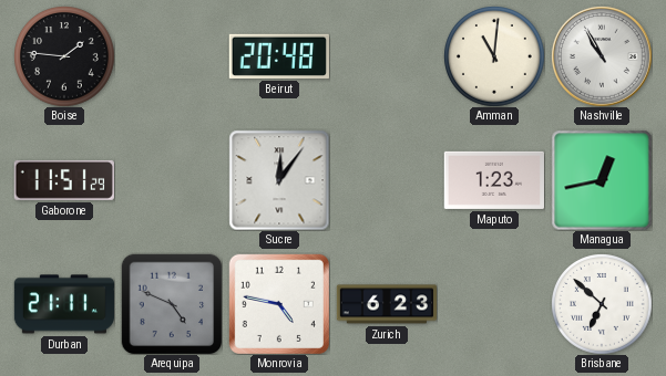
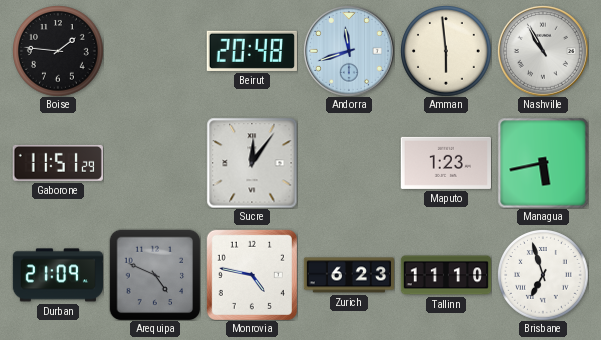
Andorra: none -> 11:42
Amman: 11:01 -> 5:59
Managua: 12:43 -> 5:43
Durban: 21:11 -> 21:09
Tallinn: none -> 11:10
Brisbane: 6:52 -> 6:57
